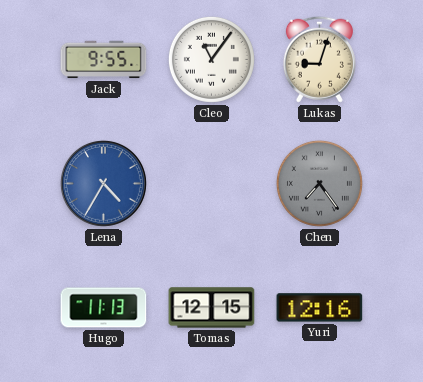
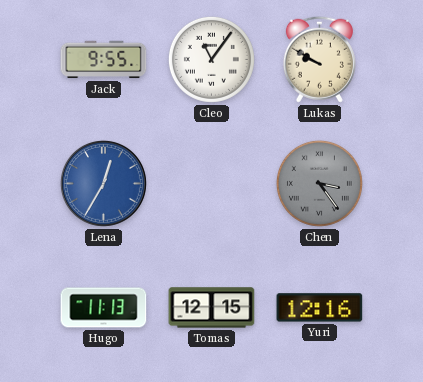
Lukas: 9:03 -> 9:50
Lena: 4:35 -> 12:35
Chen: 7:24 -> 3:24
